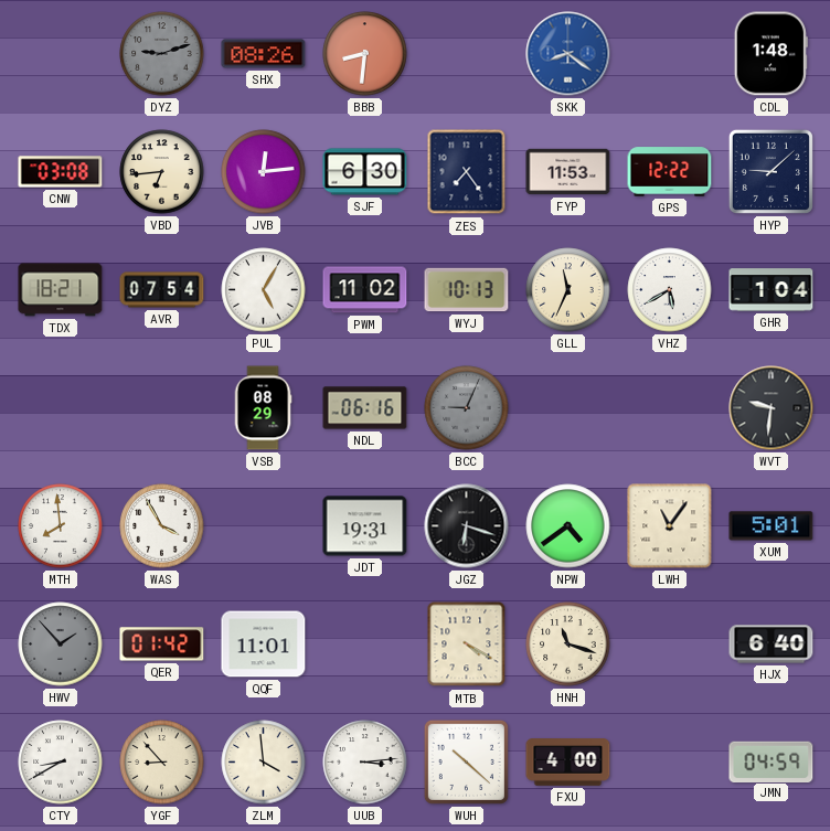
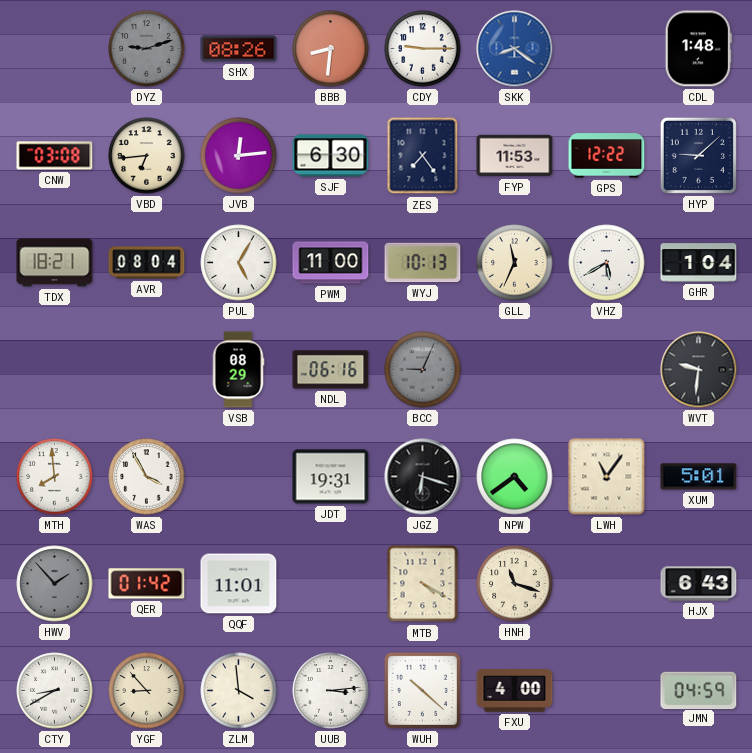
CDY: none -> 9:15
AVR: 07:54 -> 08:04
PWM: 11:02 -> 11:00
HJX: 6:40 -> 6:43
